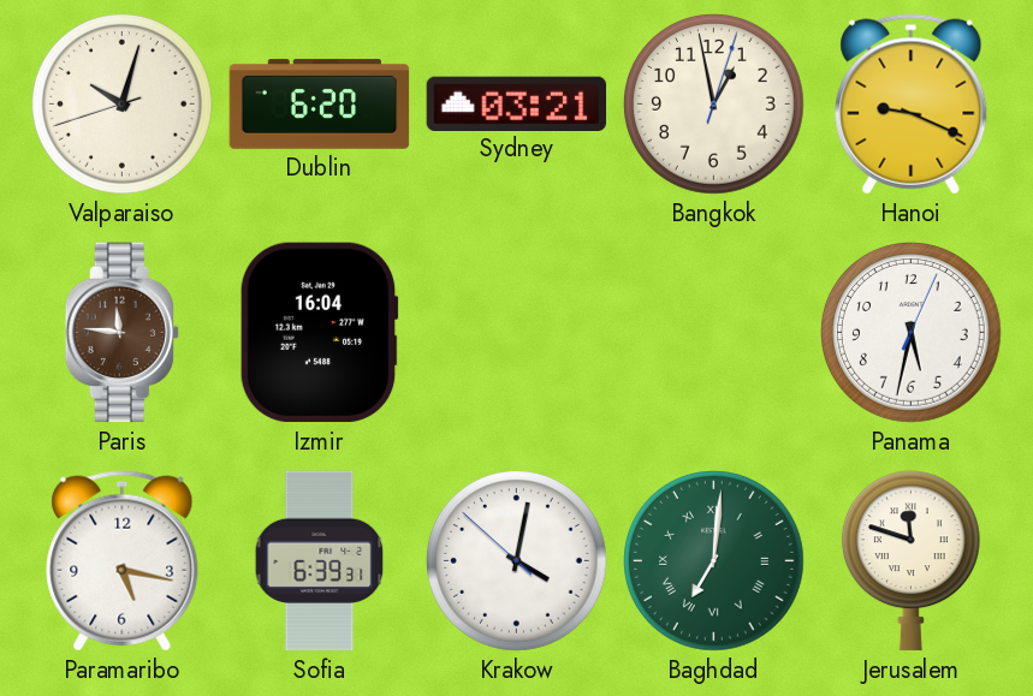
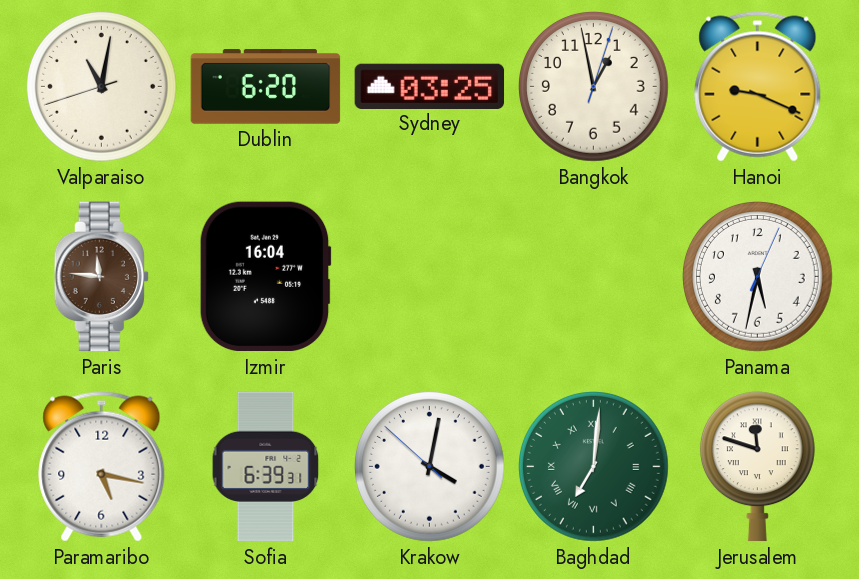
Valparaiso: 10:02 -> 11:01
Sydney: 03:21 -> 03:25
